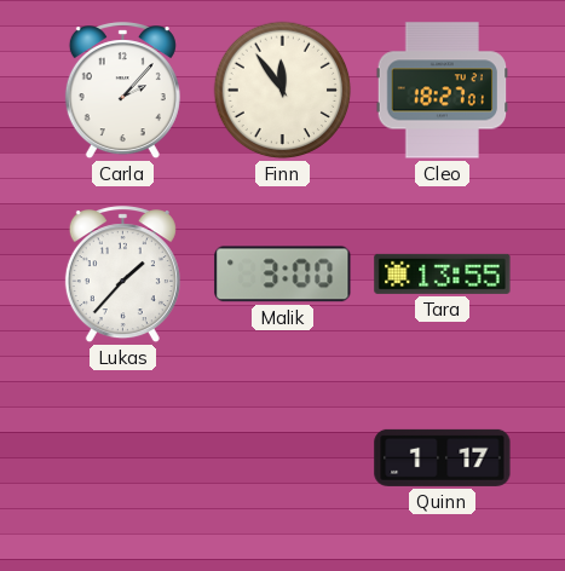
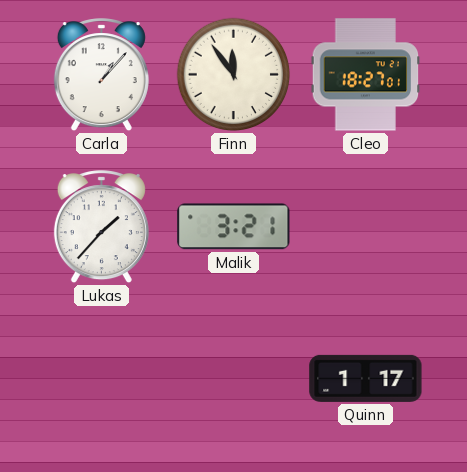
Carla: 2:07 -> 1:07
Malik: 3:00 -> 3:21
Tara: 13:55 -> none
